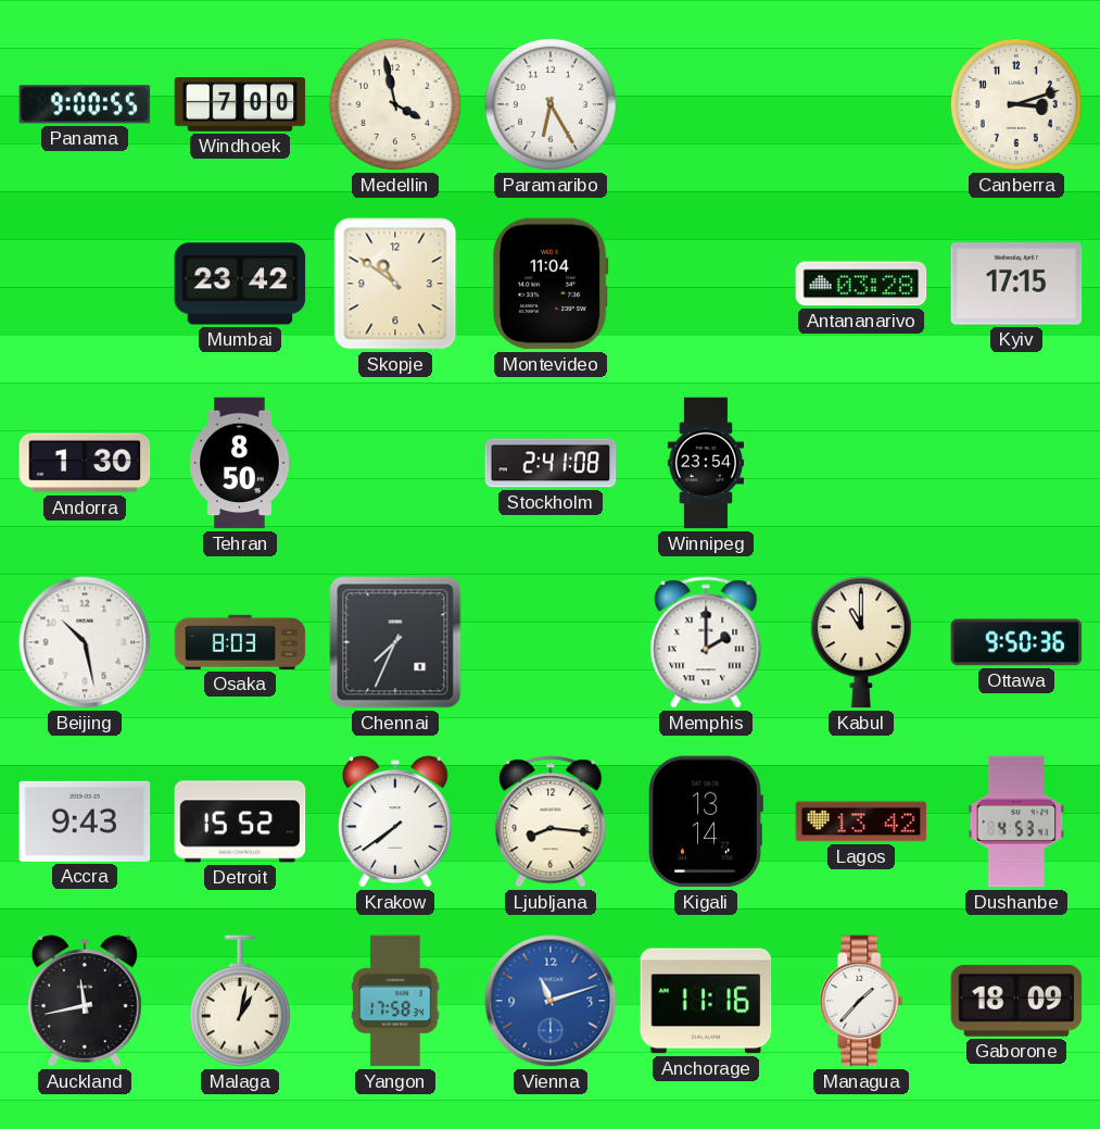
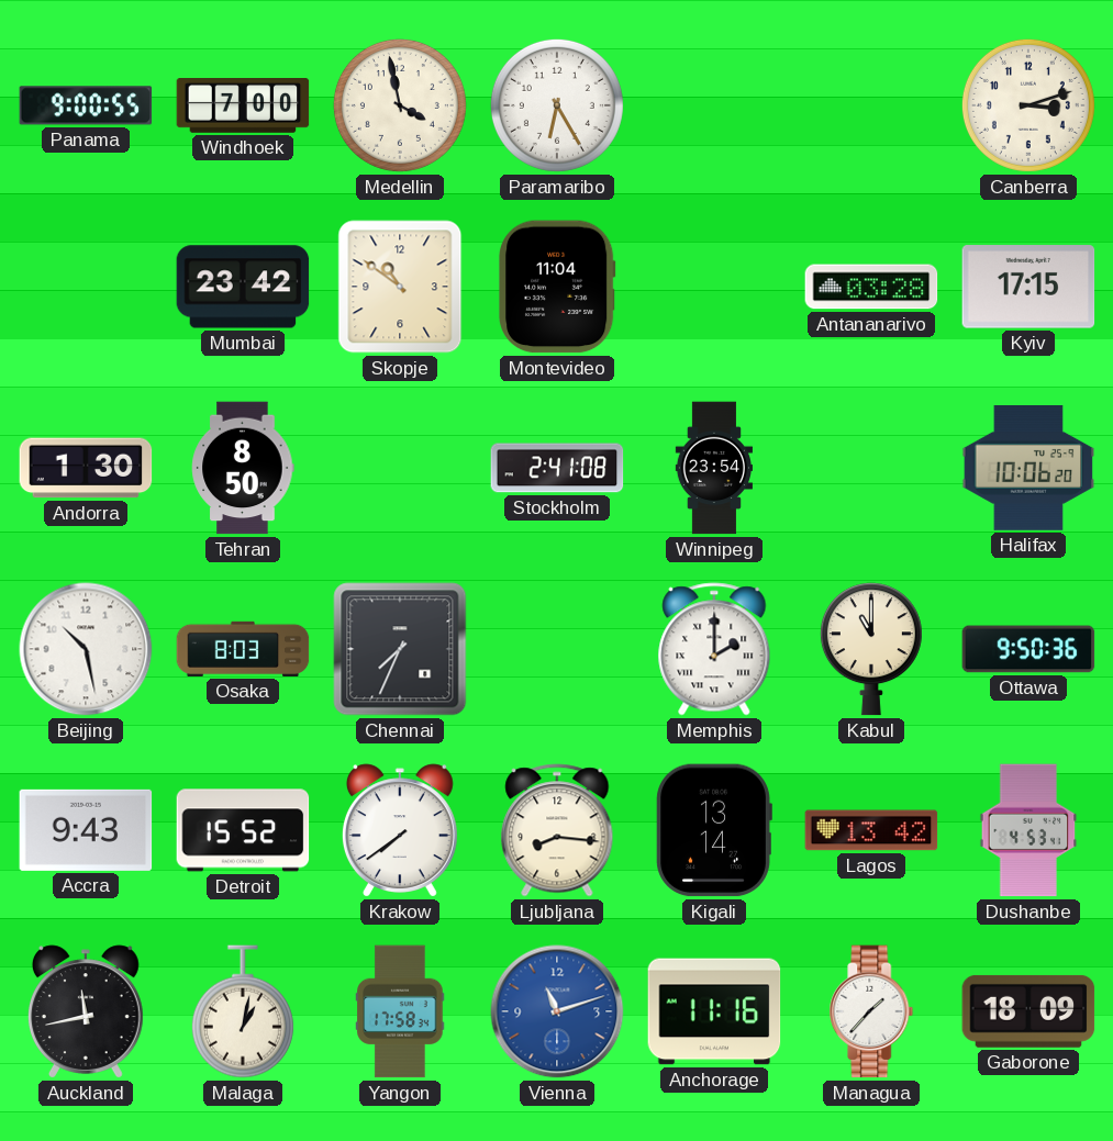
Halifax: none -> 10:06
